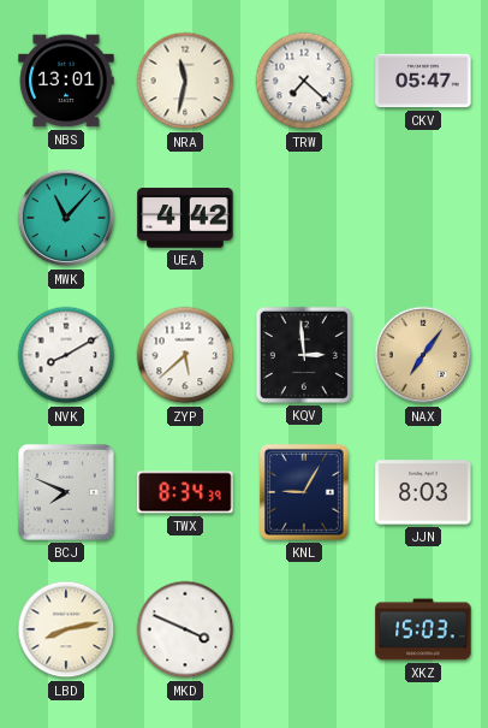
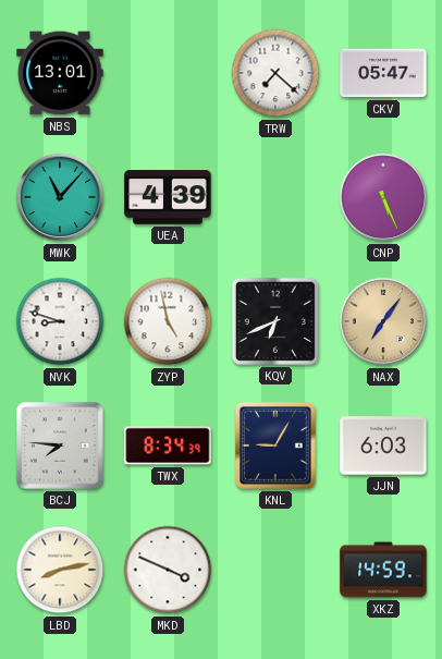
NRA: 11:32 -> none
UEA: 4:42 -> 4:39
CNP: none -> 5:26
NVK: 8:10 -> 8:48
ZYP: 5:38 -> 4:58
KQV: 2:59 -> 6:41
BCJ: 7:49 -> 7:46
JJN: 8:03 -> 6:03
XKZ: 15:03 -> 14:59
